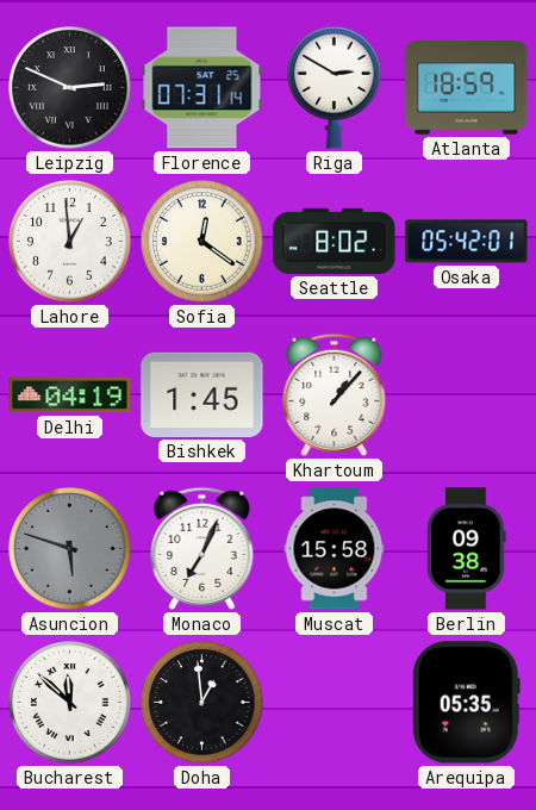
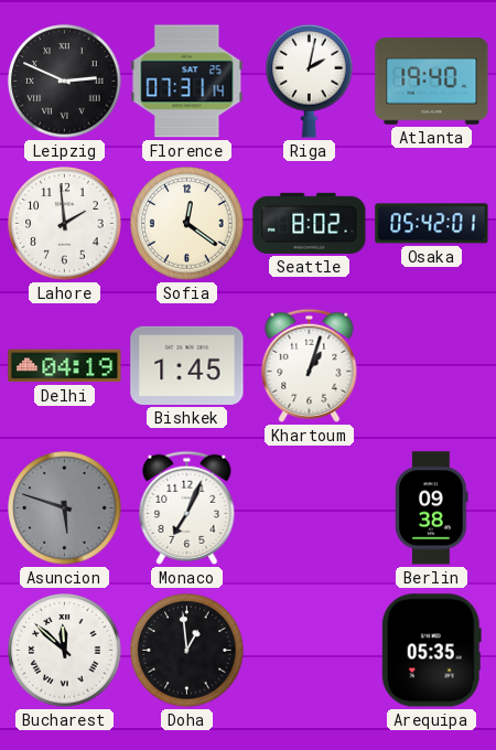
Riga: 2:50 -> 2:02
Atlanta: 18:59 -> 19:40
Lahore: 12:59 -> 1:59
Khartoum: 1:07 -> 1:03
Muscat: 15:58 -> none
